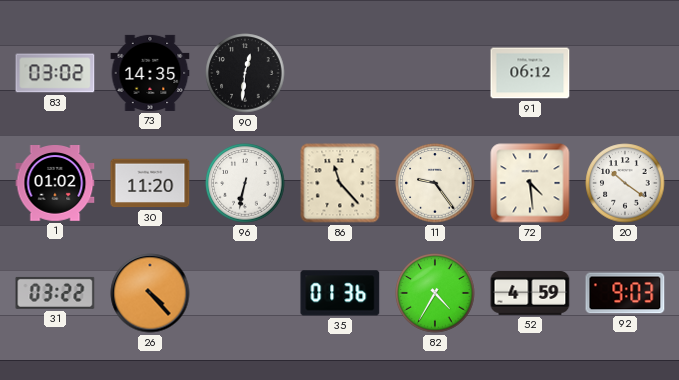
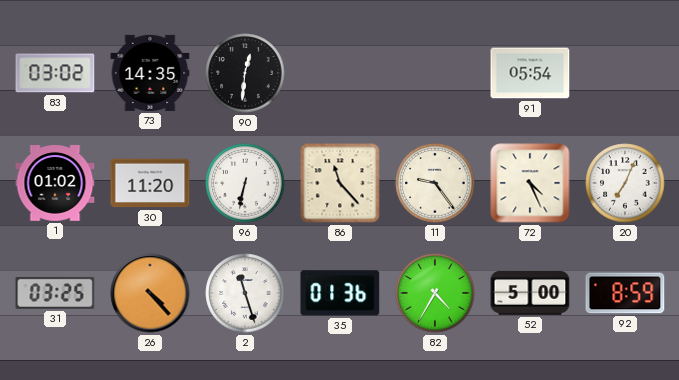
91: 06:12 -> 05:54
72: 4:29 -> 4:26
20: 10:21 -> 7:04
31: 03:22 -> 03:25
2: none -> 11:27
52: 4:59 -> 5:00
92: 9:03 -> 8:59
